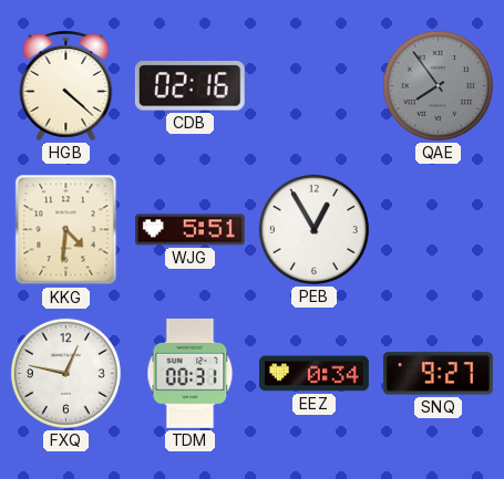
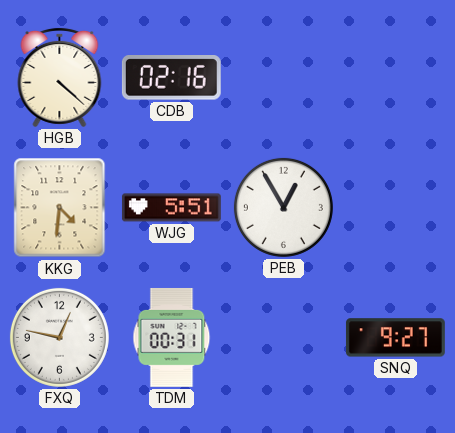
QAE: 7:54 -> none
EEZ: 0:34 -> none
